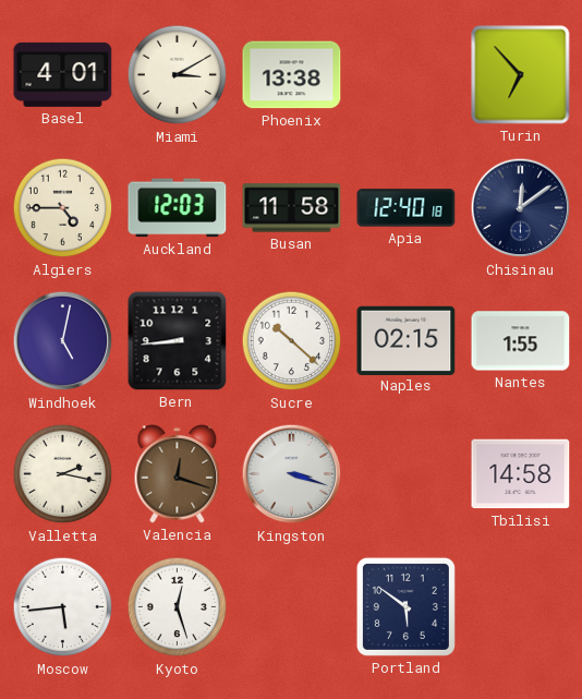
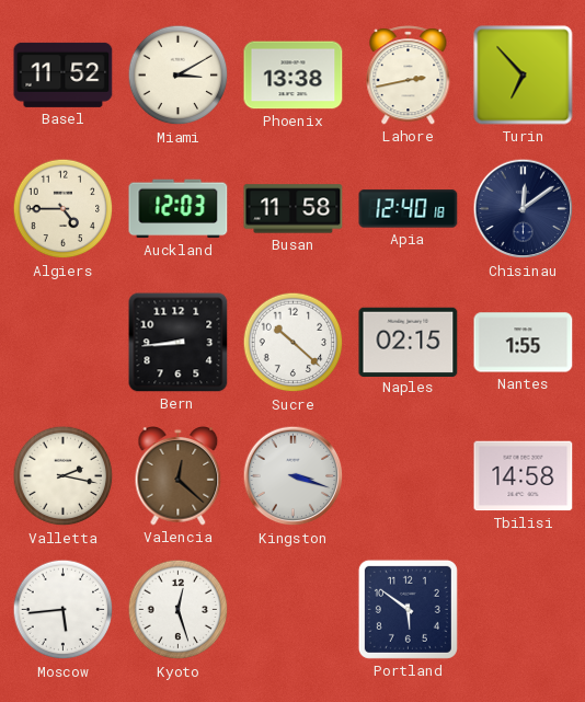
Basel: 4:01 -> 11:52
Lahore: none -> 2:43
Windhoek: 5:02 -> none
Valencia: 12:18 -> 12:22
